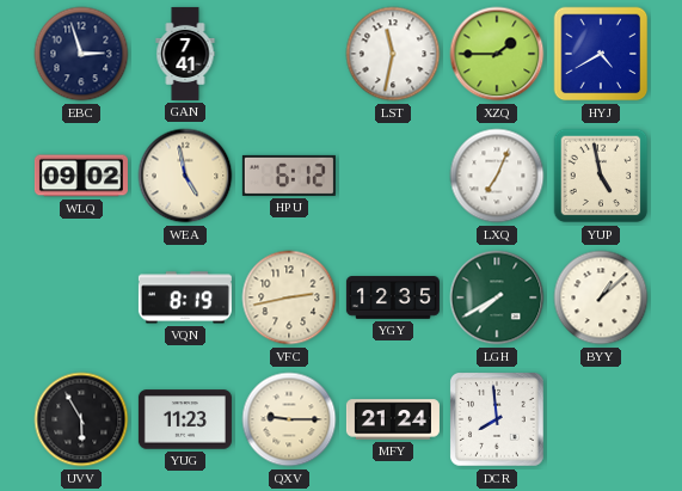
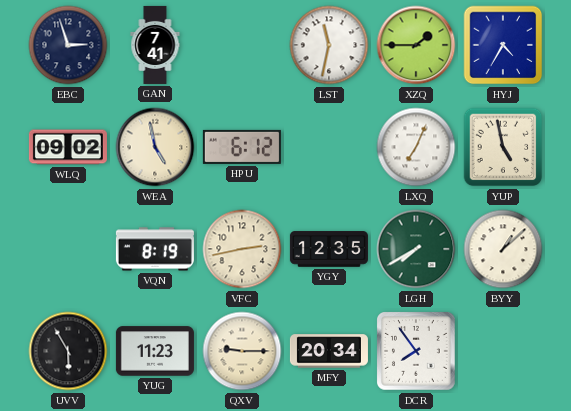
HYJ: 4:40 -> 4:35
MFY: 21:24 -> 20:34
DCR: 7:59 -> 7:54
